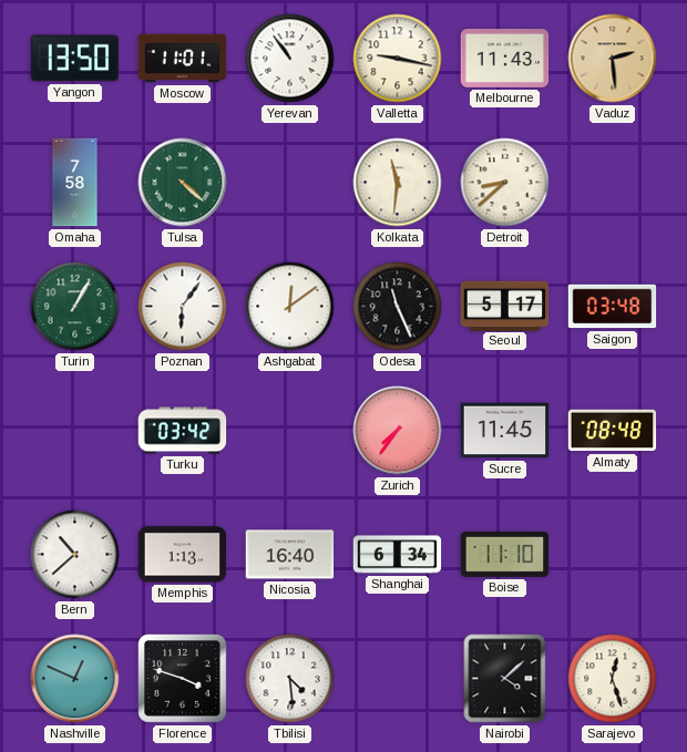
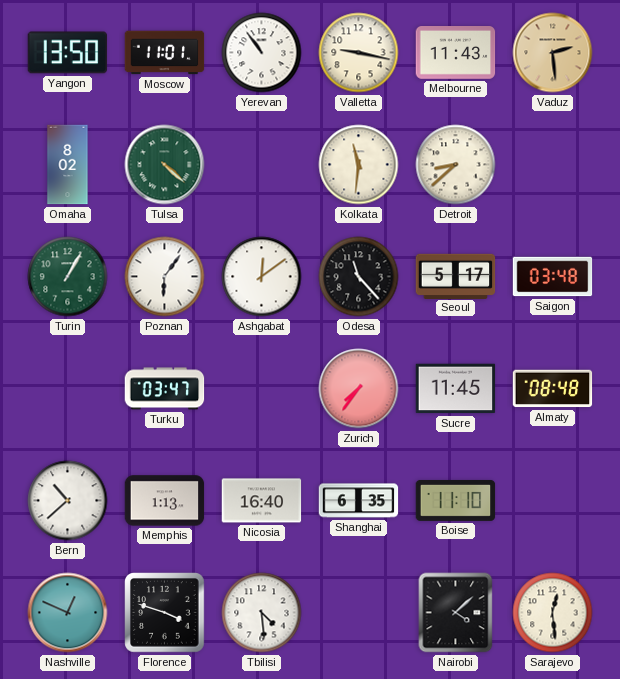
Omaha: 7:58 -> 8:02
Odesa: 11:26 -> 11:23
Turku: 03:42 -> 03:47
Shanghai: 6:34 -> 6:35
Sarajevo: 12:27 -> 12:29
